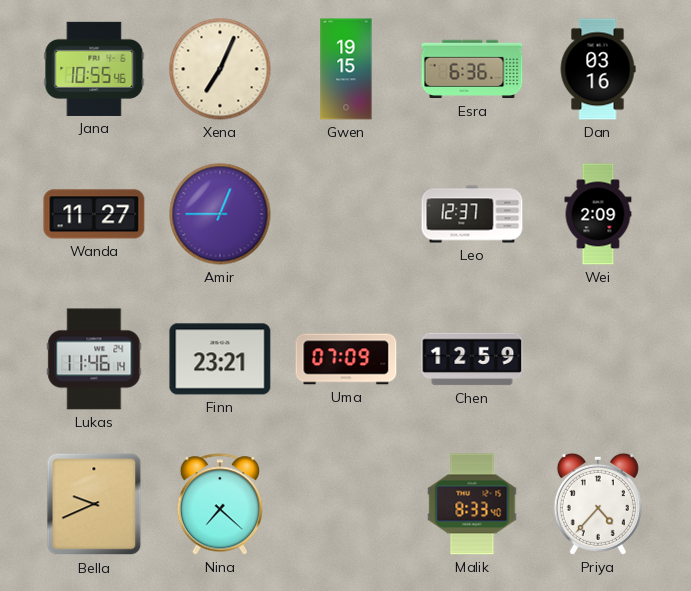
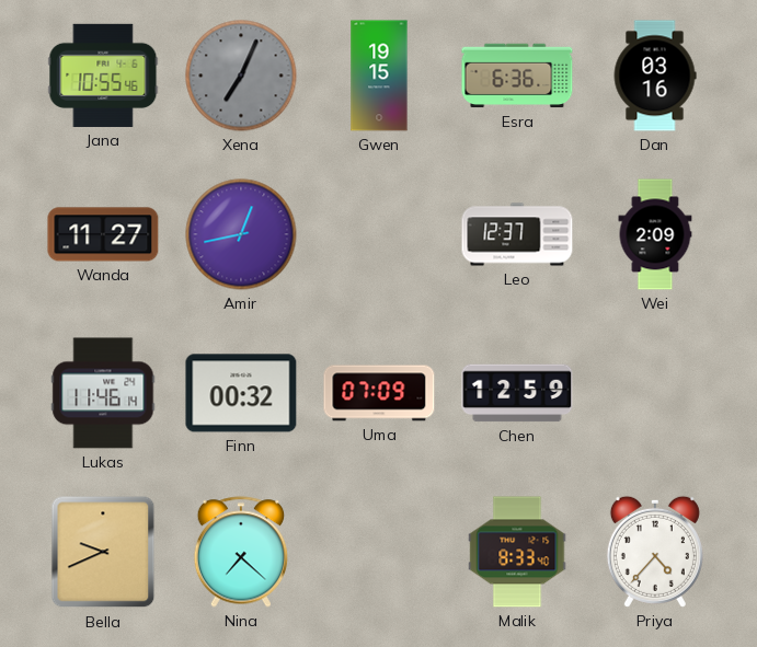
Xena dial: cream -> grey
Amir: 12:45 -> 12:43
Finn: 23:21 -> 00:32
